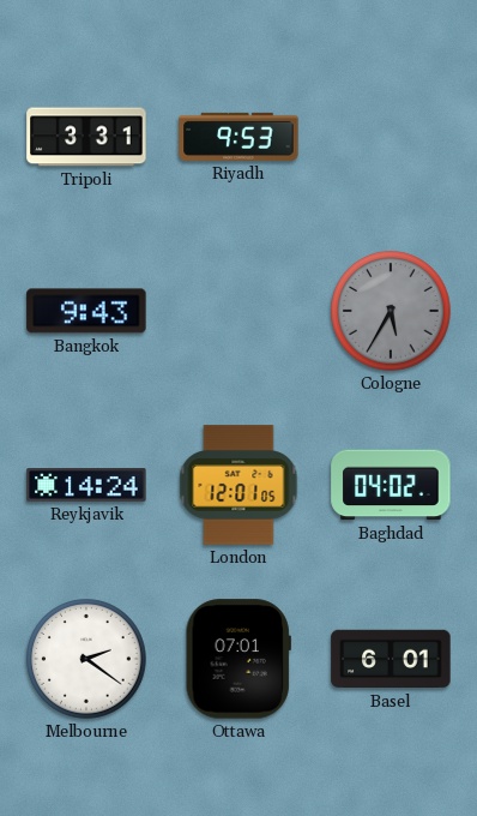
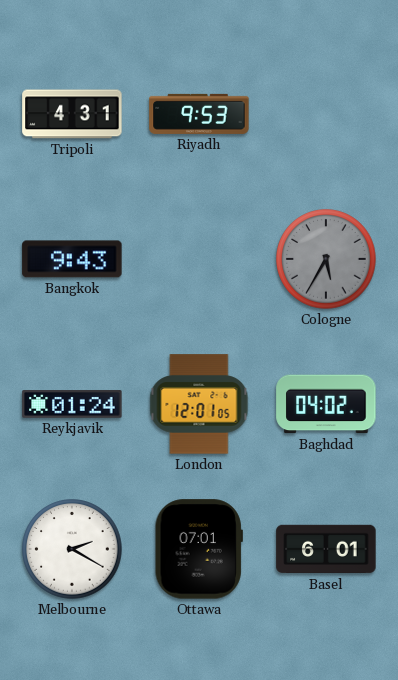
Tripoli: 3:31 -> 4:31
Reykjavik: 14:24 -> 01:24
Melbourne: 2:21 -> 2:20
